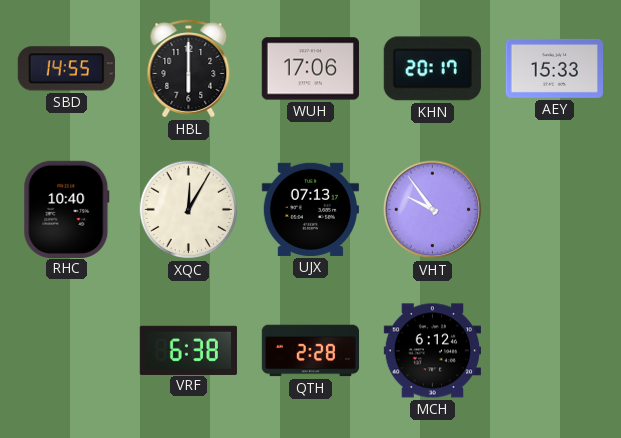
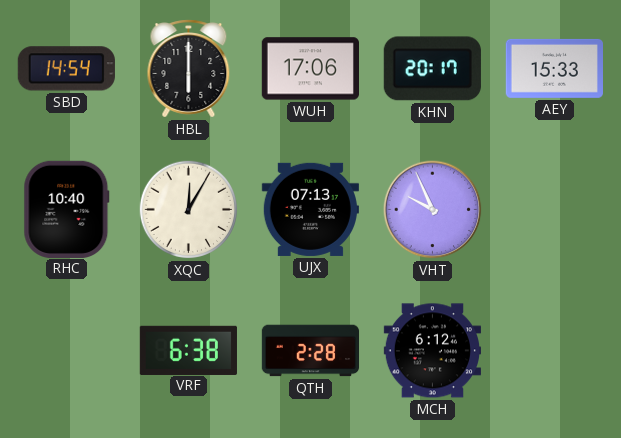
SBD: 14:55 -> 14:54
VHT: 9:54 -> 9:56
